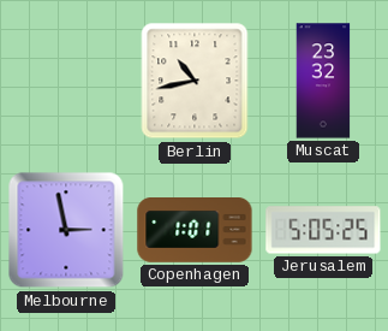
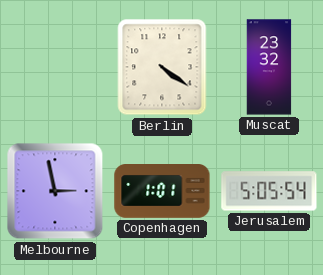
Berlin: 10:43 -> 4:21
Jerusalem: 5:05:25 -> 5:05:54
